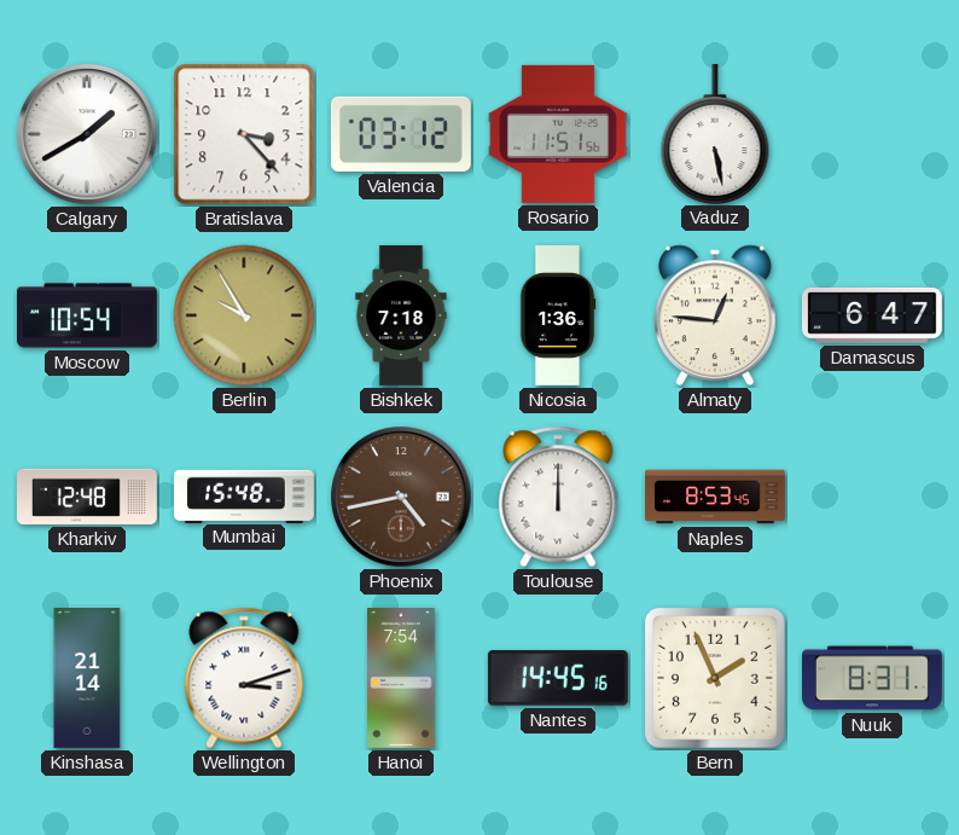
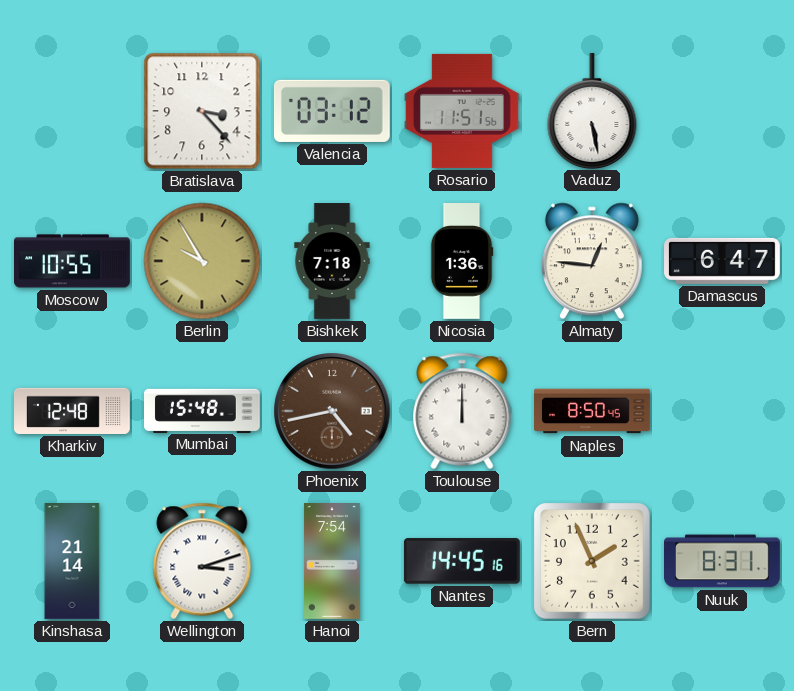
Calgary: 1:40 -> none
Moscow: 10:54 -> 10:55
Naples: 8:53 -> 8:50
